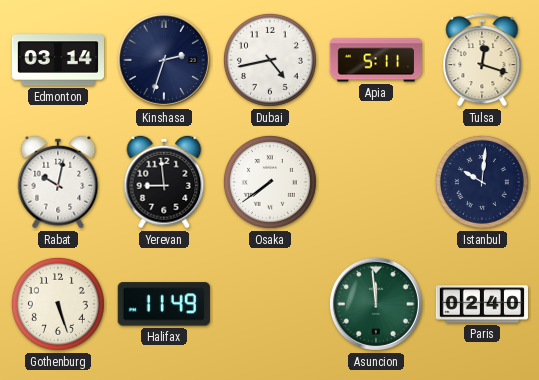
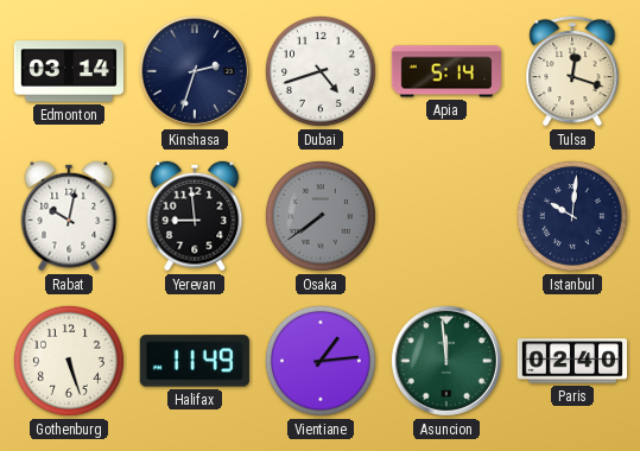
Dubai: 4:43 -> 4:42
Apia: 5:11 -> 5:14
Osaka dial: white -> grey
Vientiane: none -> 1:14
